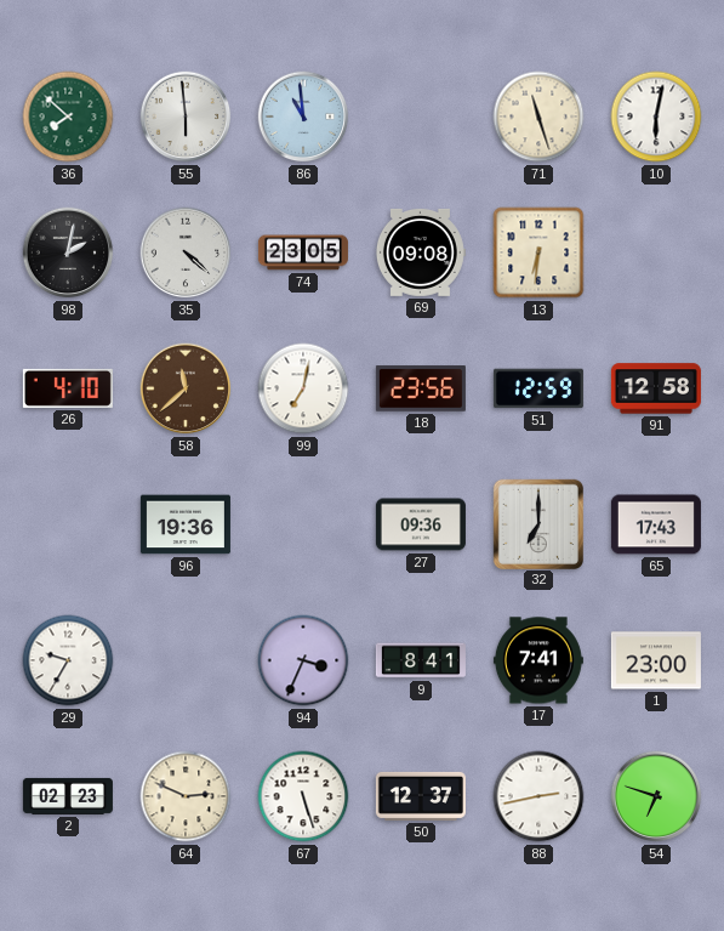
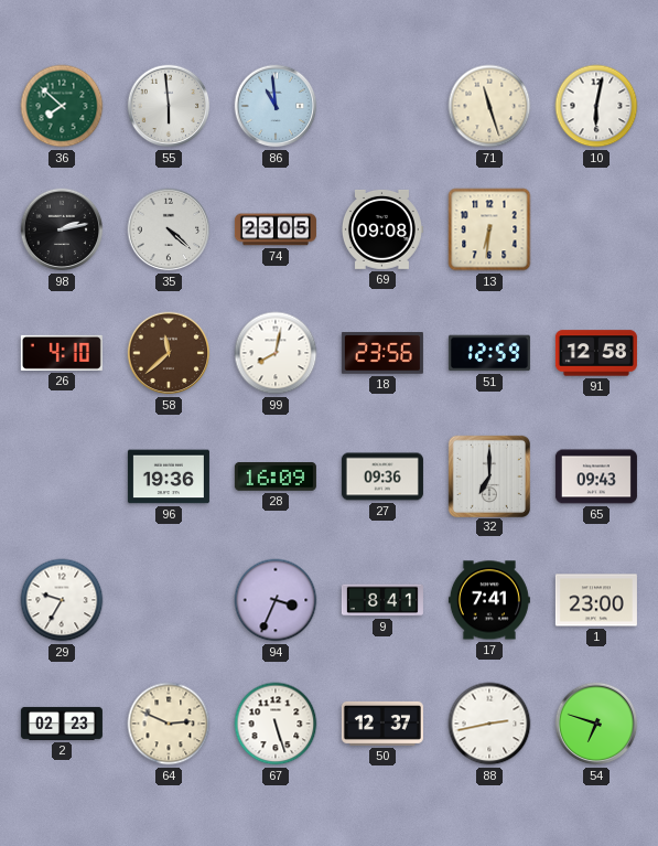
98: 2:02 -> 2:13
99: 7:02 -> 8:02
28: none -> 16:09
65: 17:43 -> 09:43
